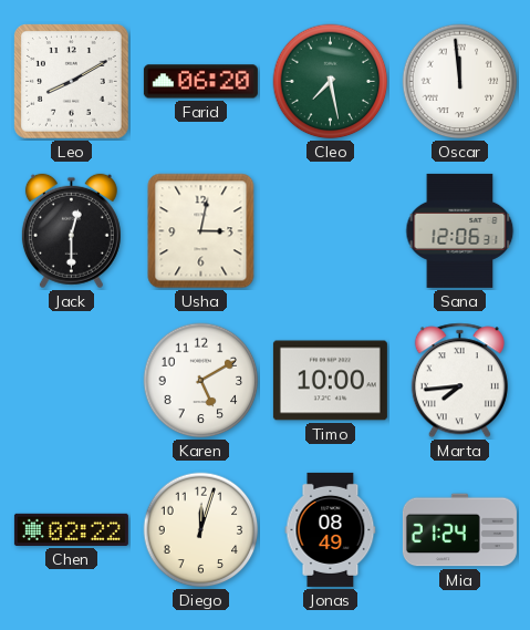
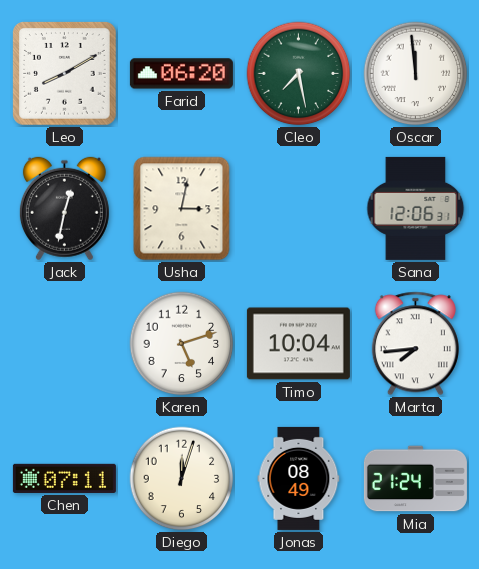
Jack: 12:30 -> 12:32
Karen: 5:10 -> 5:12
Timo: 10:00 -> 10:04
Chen: 02:22 -> 07:11
